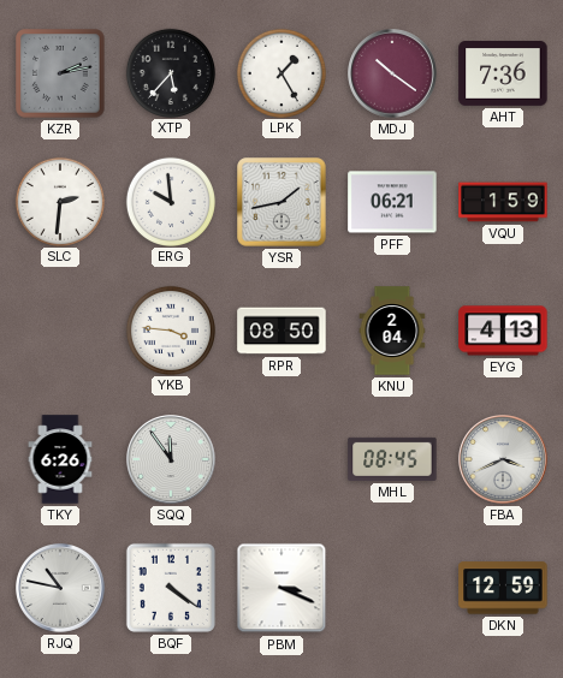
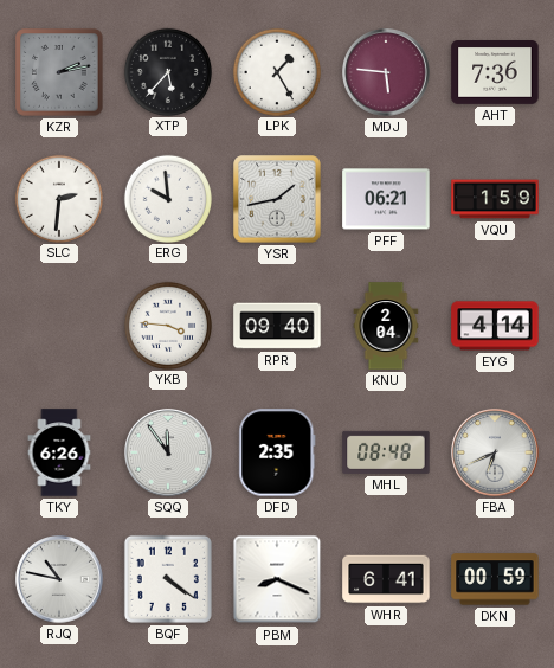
MDJ: 10:21 -> 5:46
RPR: 08:50 -> 09:40
EYG: 4:13 -> 4:14
DFD: none -> 2:35
MHL: 08:45 -> 08:48
FBA: 3:41 -> 6:41
PBM: 3:19 -> 8:19
WHR: none -> 6:41
DKN: 12:59 -> 00:59
